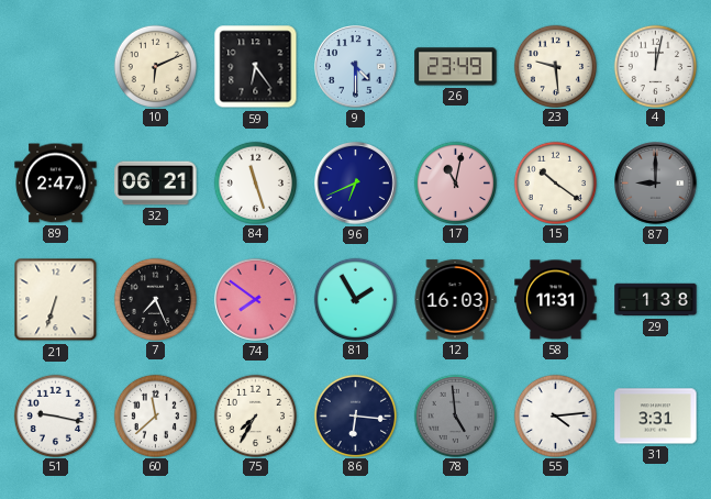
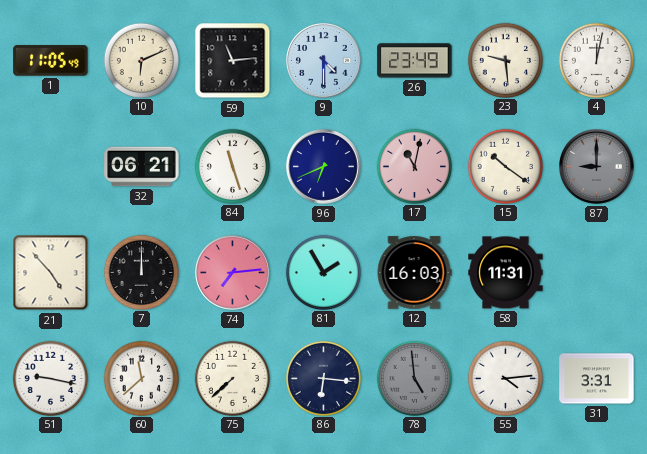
1: none -> 11:05
59: 6:24 -> 11:14
89: 2:47 -> none
21: 6:33 -> 4:53
7: 7:26 -> 12:00
74: 7:51 -> 7:14
29: 1:38 -> none
75: 7:35 -> 7:38
